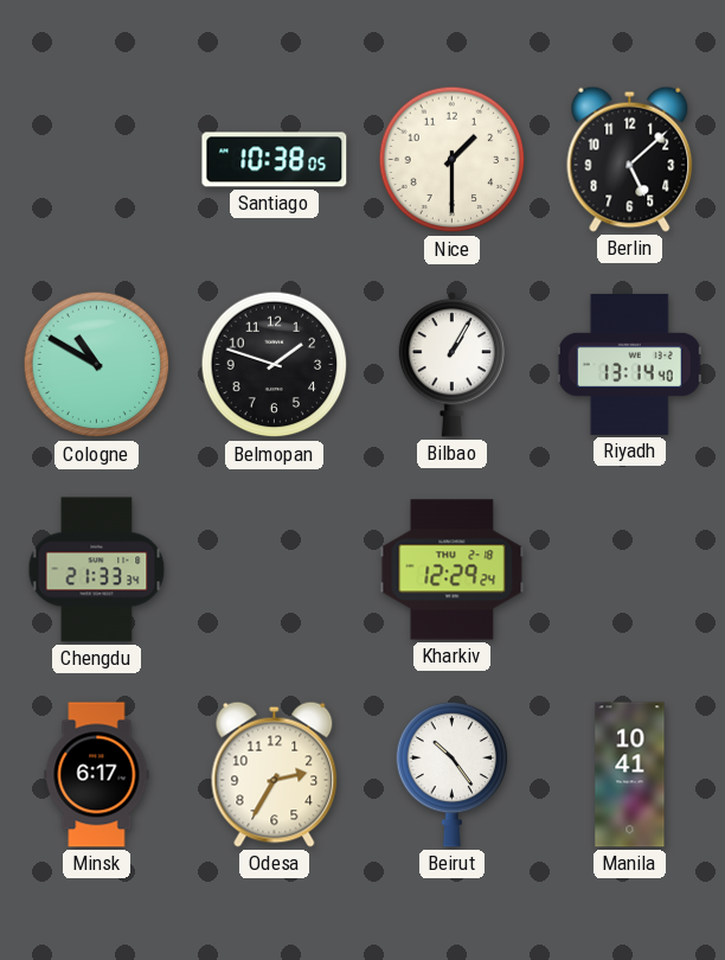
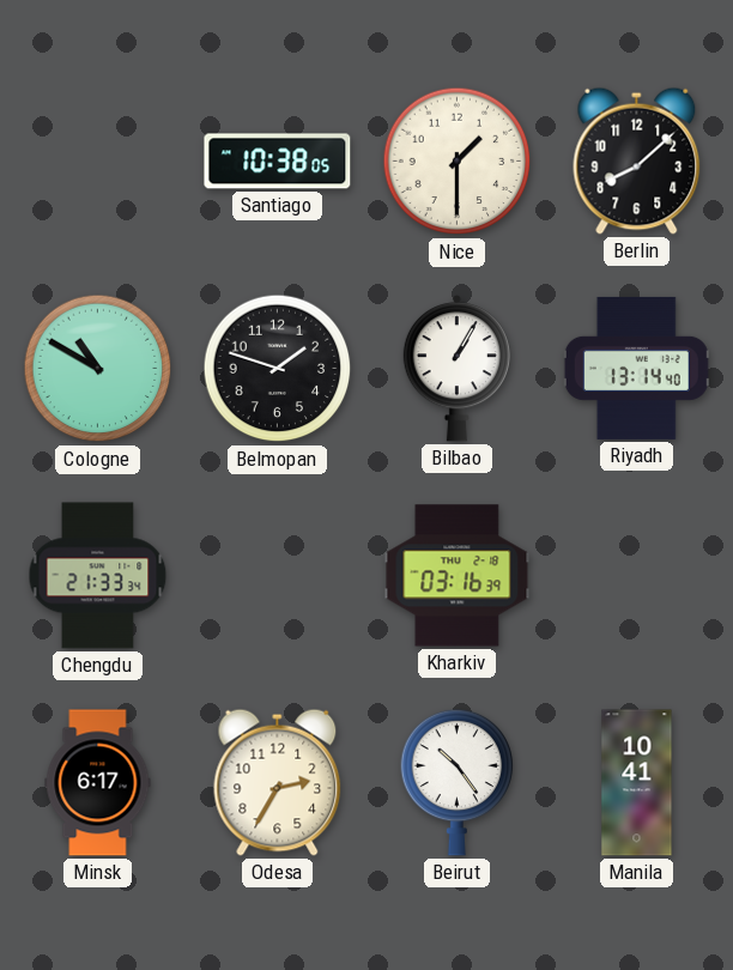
Berlin: 5:08 -> 8:08
Kharkiv: 12:29 -> 03:16
